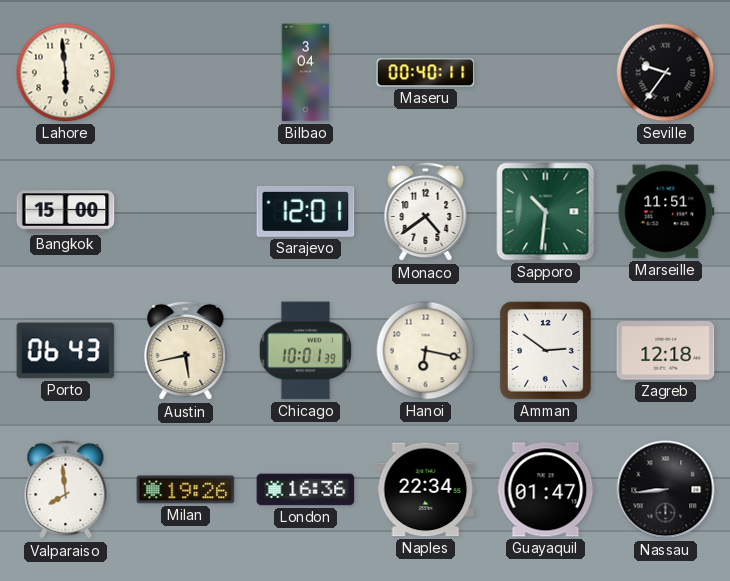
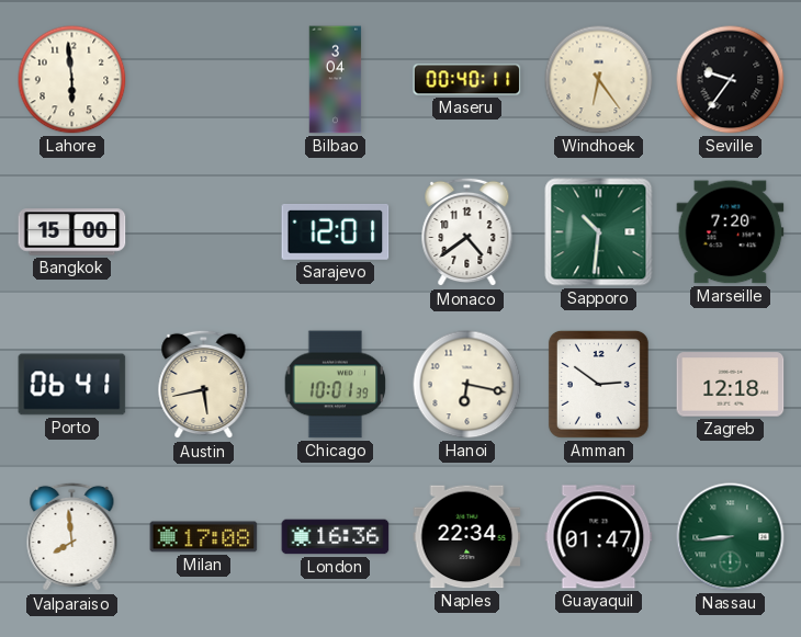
Windhoek: none -> 6:24
Marseille: 11:51 -> 7:20
Porto: 06:43 -> 06:41
Milan: 19:26 -> 17:08
Nassau dial: black -> green
